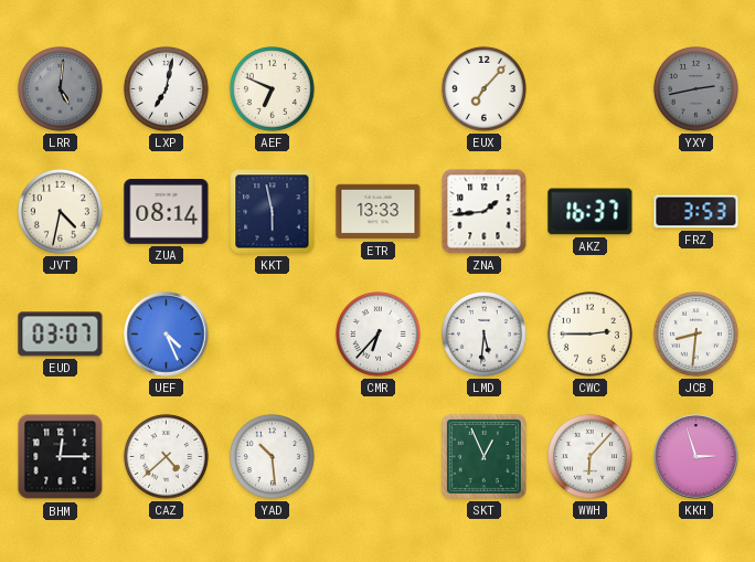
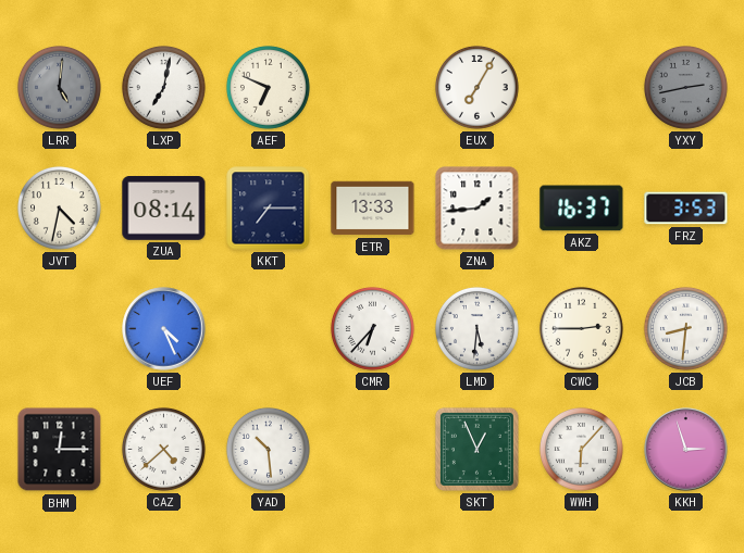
EUX: 7:07 -> 7:05
KKT: 5:58 -> 7:15
EUD: 03:07 -> none
